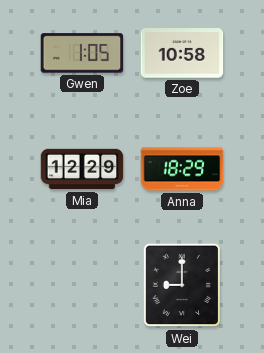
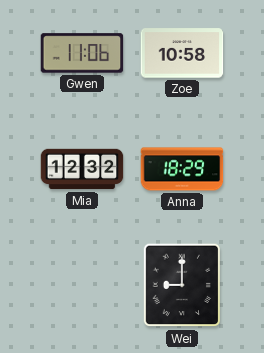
Gwen: 1:05 -> 11:06
Mia: 12:29 -> 12:32
